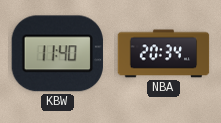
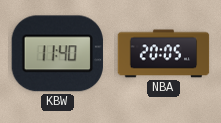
NBA: 20:34 -> 20:05
